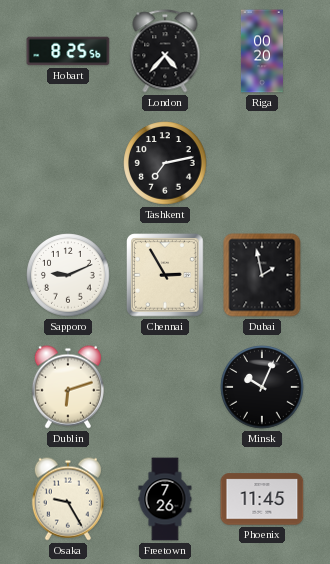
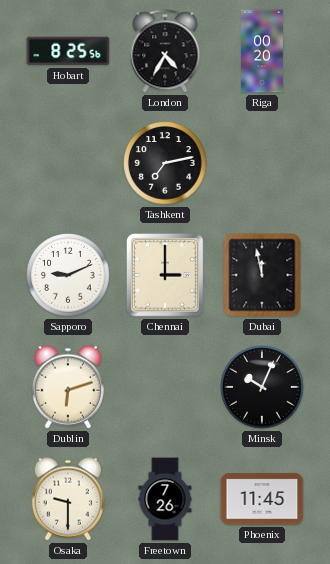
London: 4:37 -> 4:35
Chennai: 2:55 -> 3:00
Dubai: 1:58 -> 11:58
Osaka: 9:25 -> 9:30
